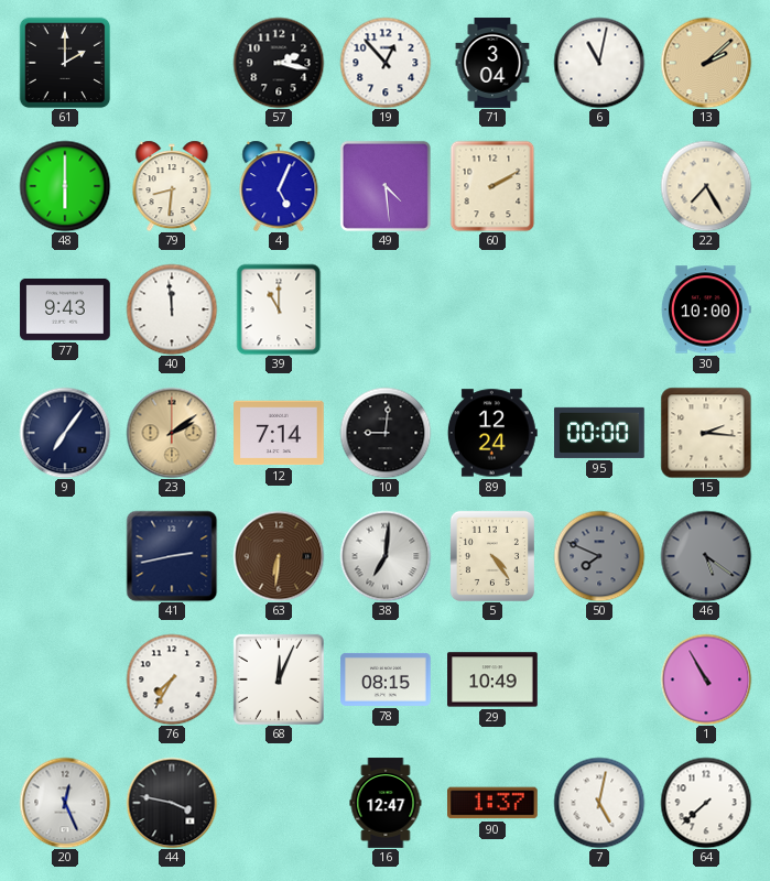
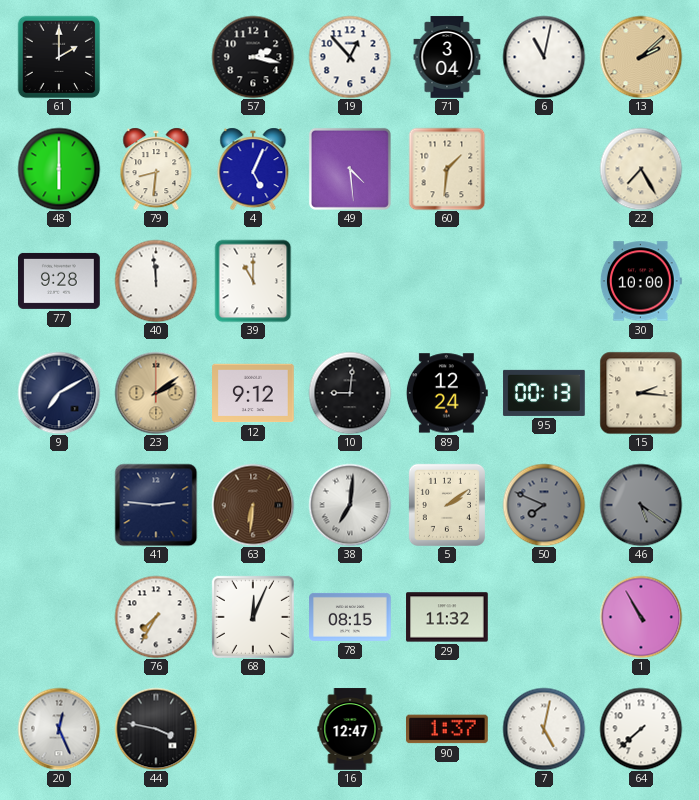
60: 2:10 -> 1:31
77: 9:43 -> 9:28
9: 7:06 -> 7:10
12: 7:14 -> 9:12
95: 00:00 -> 00:13
41: 2:43 -> 2:46
5: 4:24 -> 2:09
29: 10:49 -> 11:32
